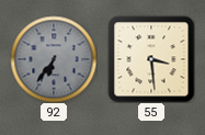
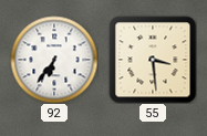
92 dial: grey -> white
